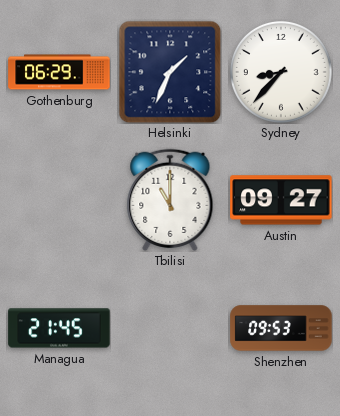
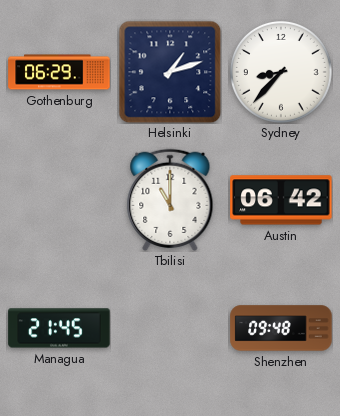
Helsinki: 1:34 -> 1:12
Austin: 09:27 -> 06:42
Shenzhen: 09:53 -> 09:48
